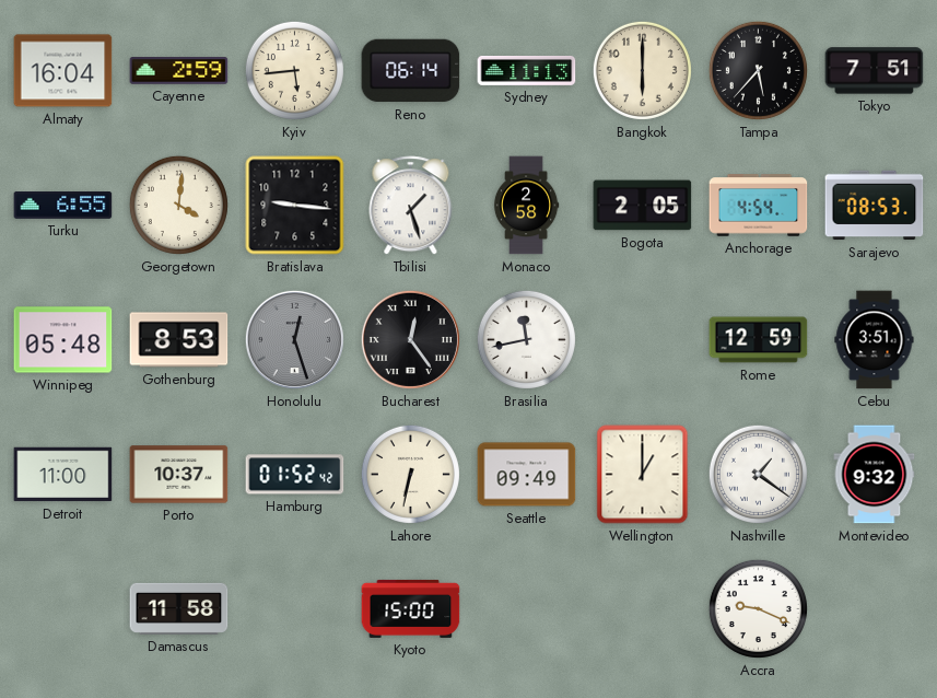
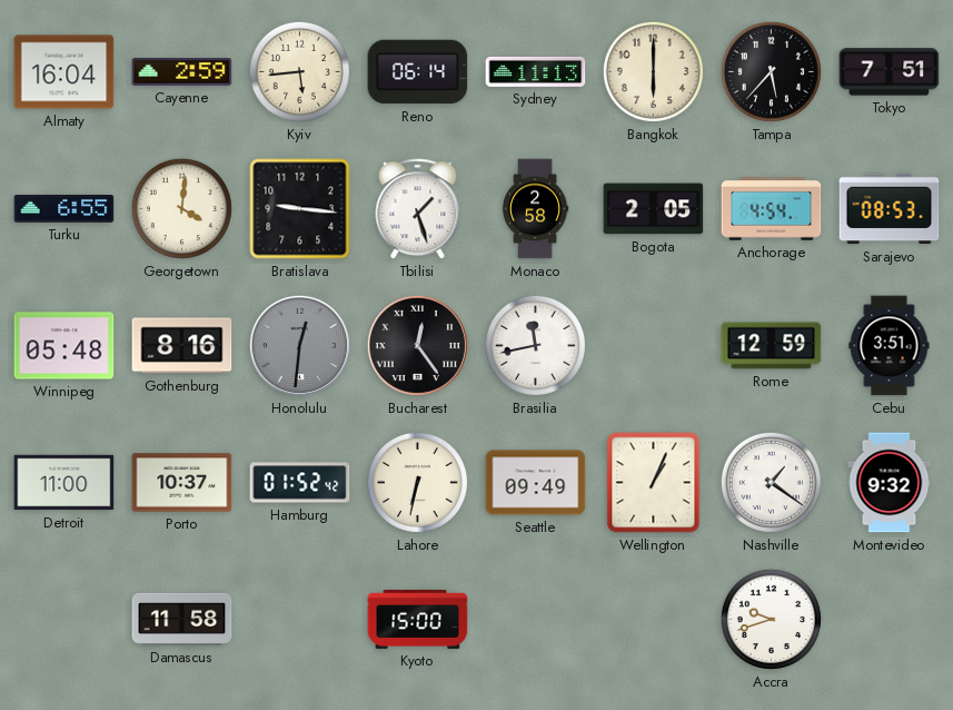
Gothenburg: 8:53 -> 8:16
Honolulu: 12:27 -> 12:31
Wellington: 1:00 -> 1:04
Accra: 9:19 -> 9:42
